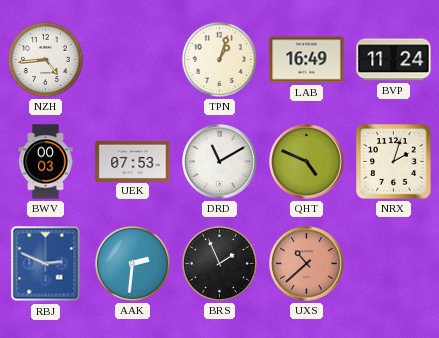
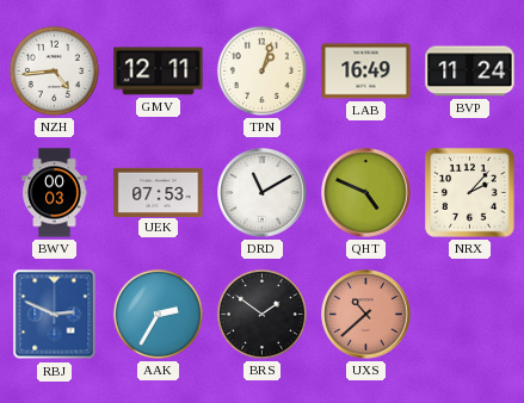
GMV: none -> 12:11
NRX: 2:03 -> 2:07
AAK: 2:31 -> 2:35
BRS: 1:56 -> 1:51
